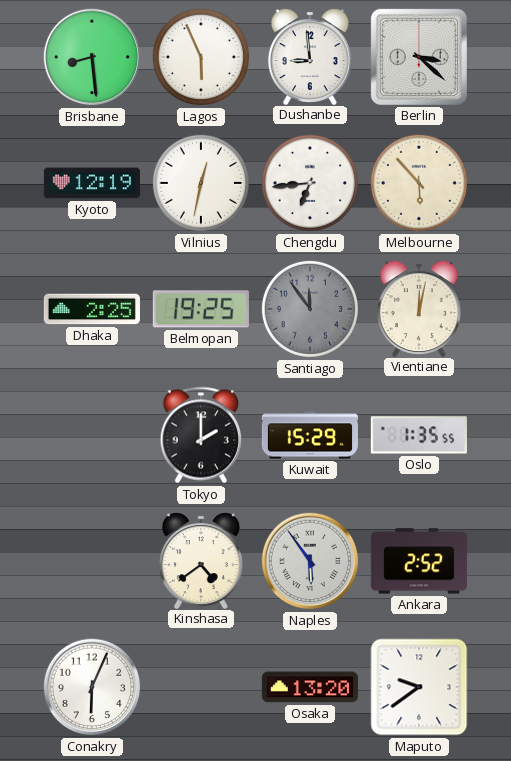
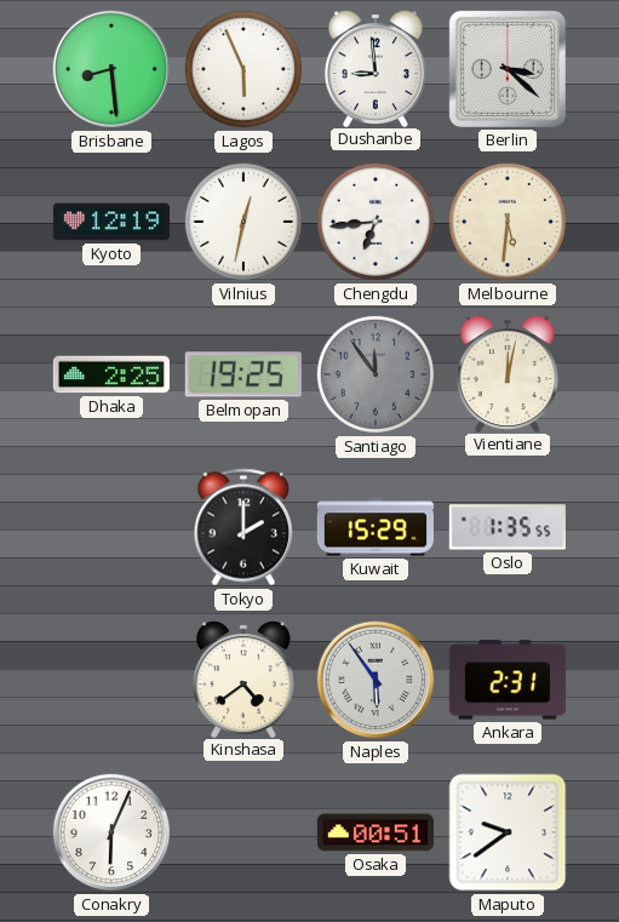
Melbourne: 5:53 -> 5:31
Ankara: 2:52 -> 2:31
Osaka: 13:20 -> 00:51
